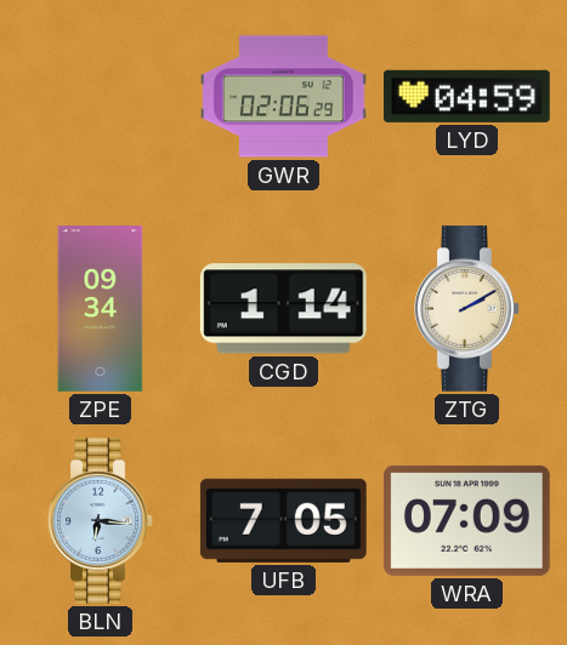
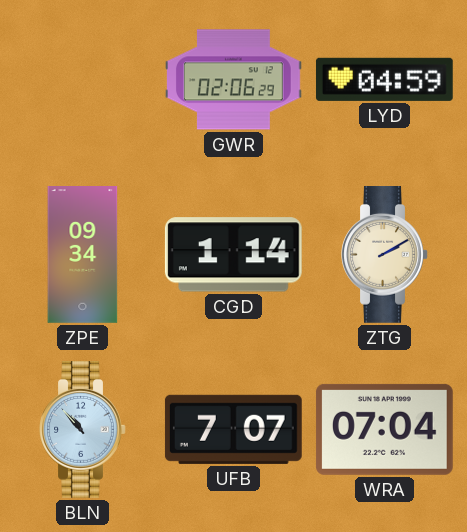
BLN: 6:16 -> 10:53
UFB: 7:05 -> 7:07
WRA: 07:09 -> 07:04
